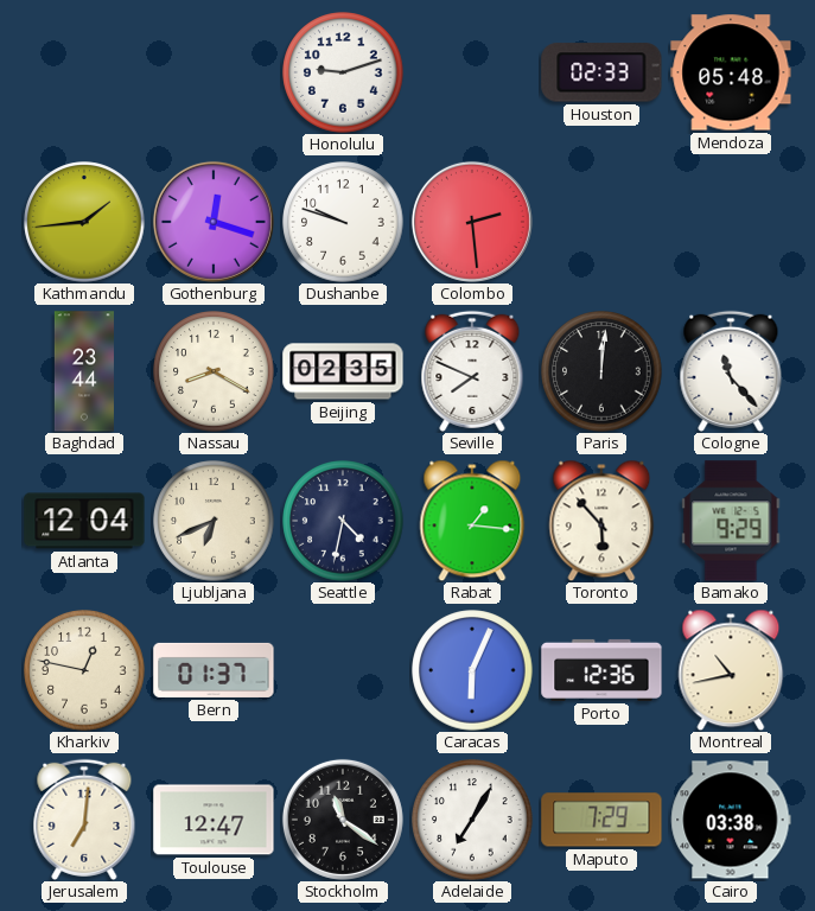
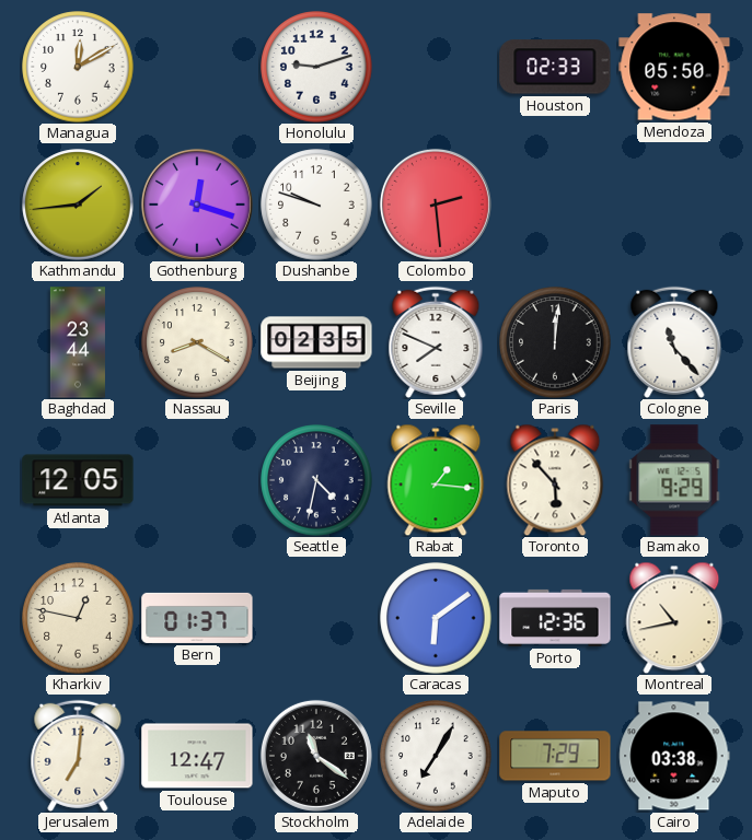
Managua: none -> 12:10
Mendoza: 05:48 -> 05:50
Atlanta: 12:04 -> 12:05
Ljubljana: 6:41 -> none
Caracas: 6:04 -> 6:09
